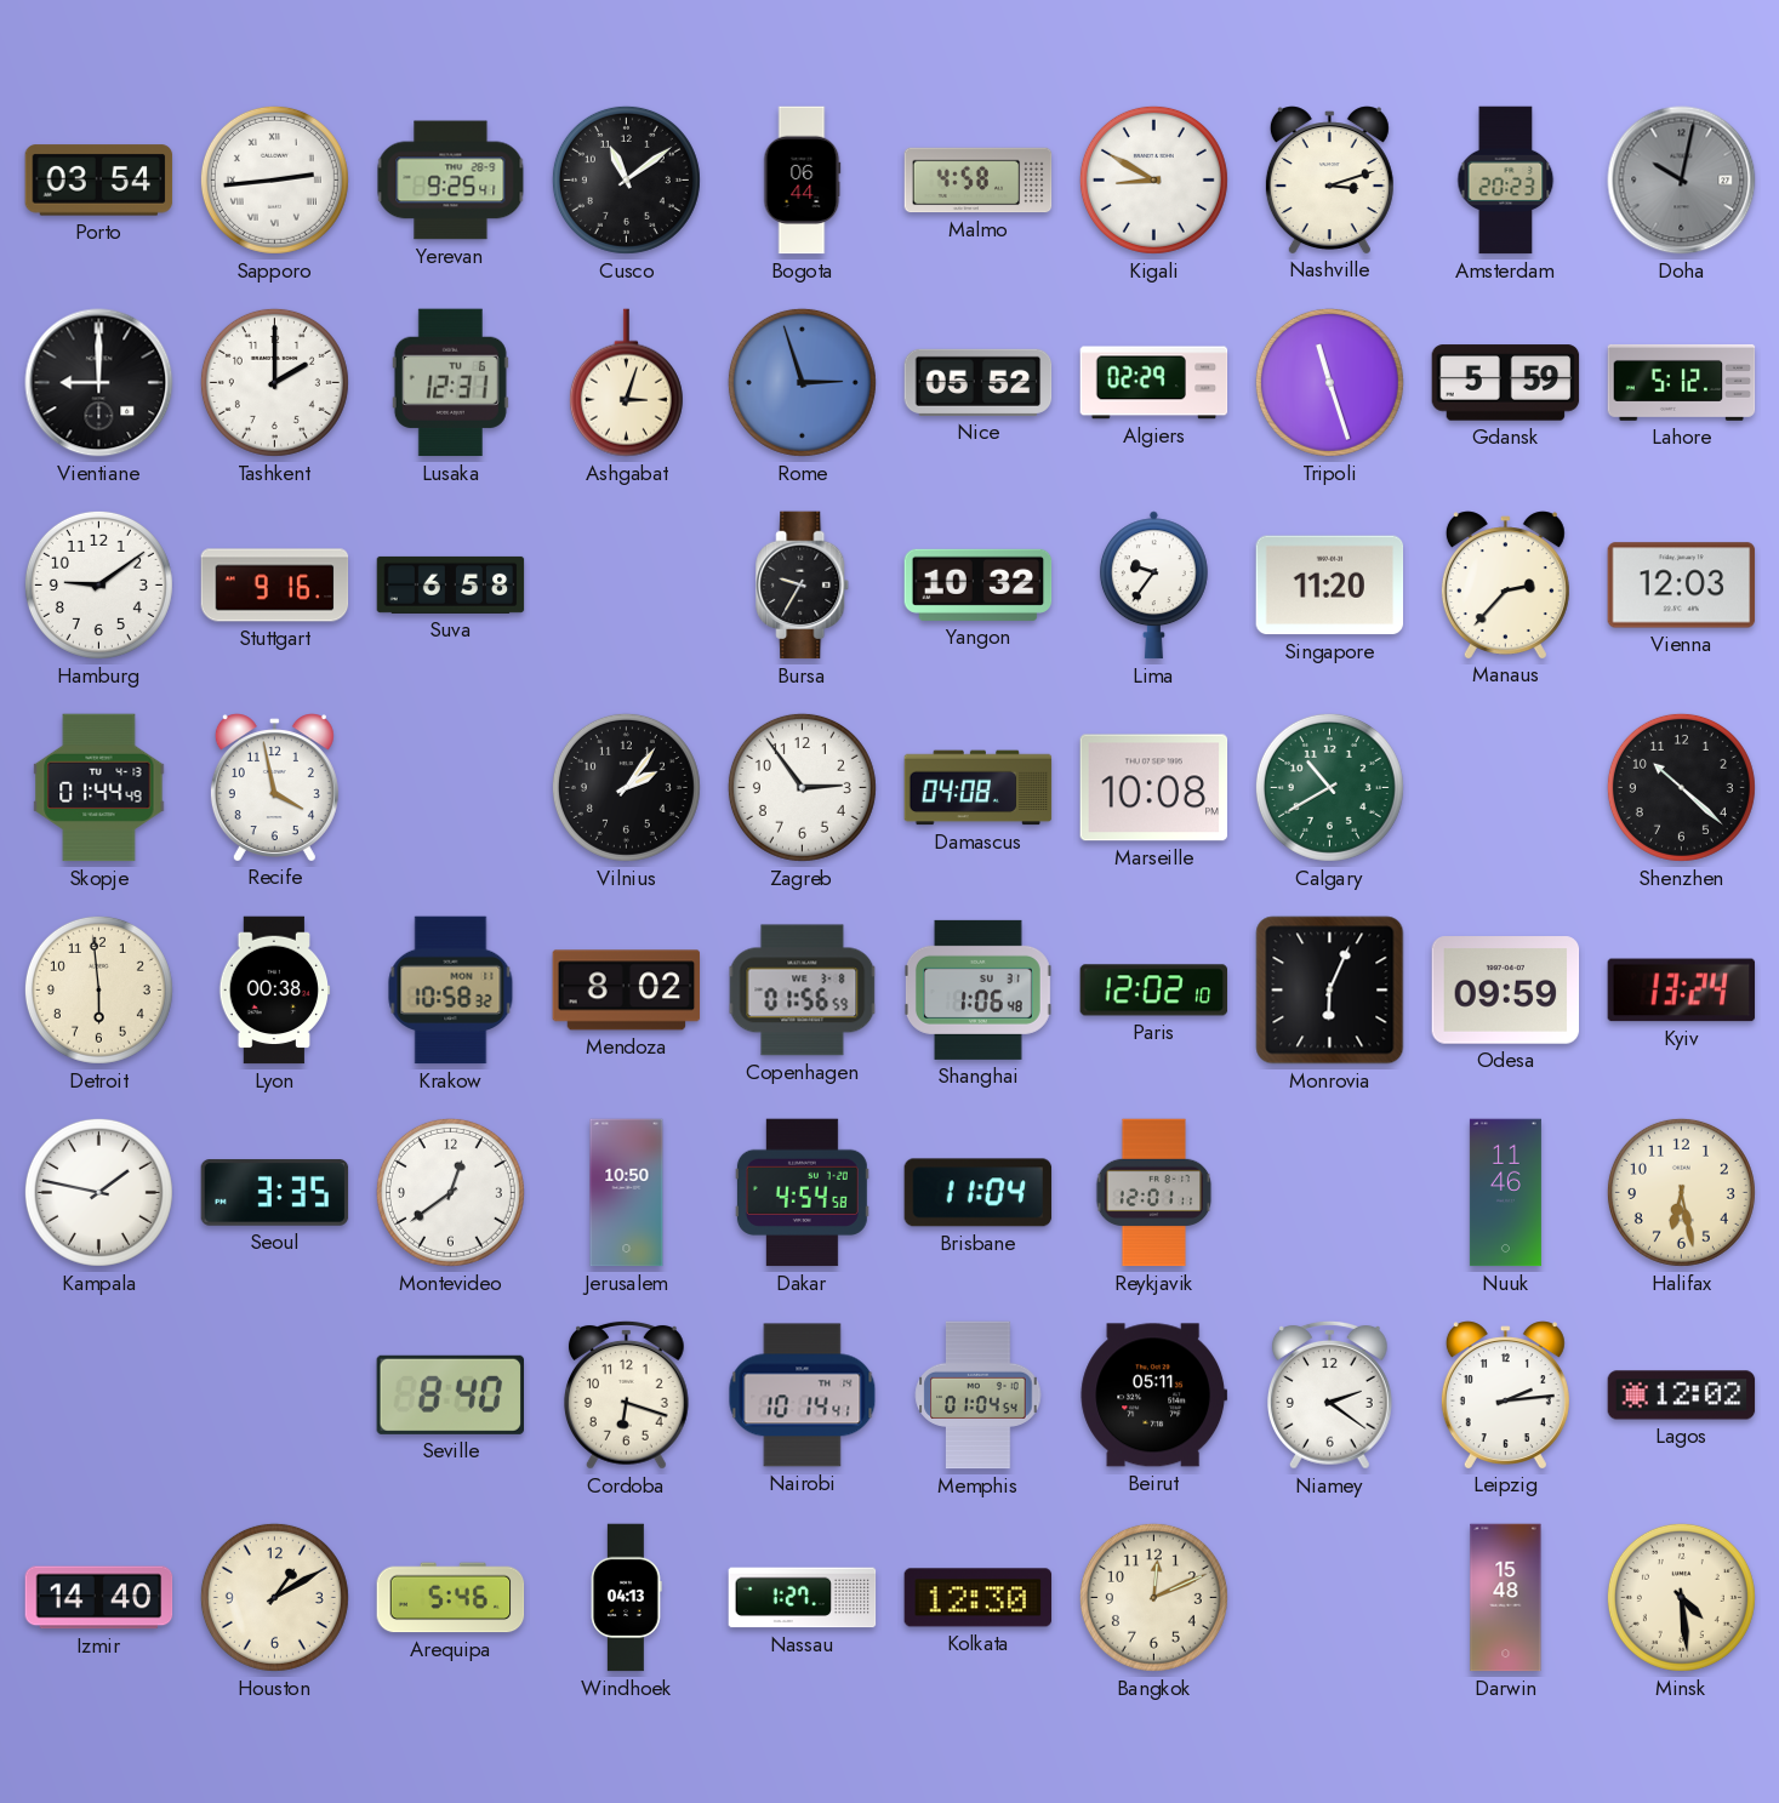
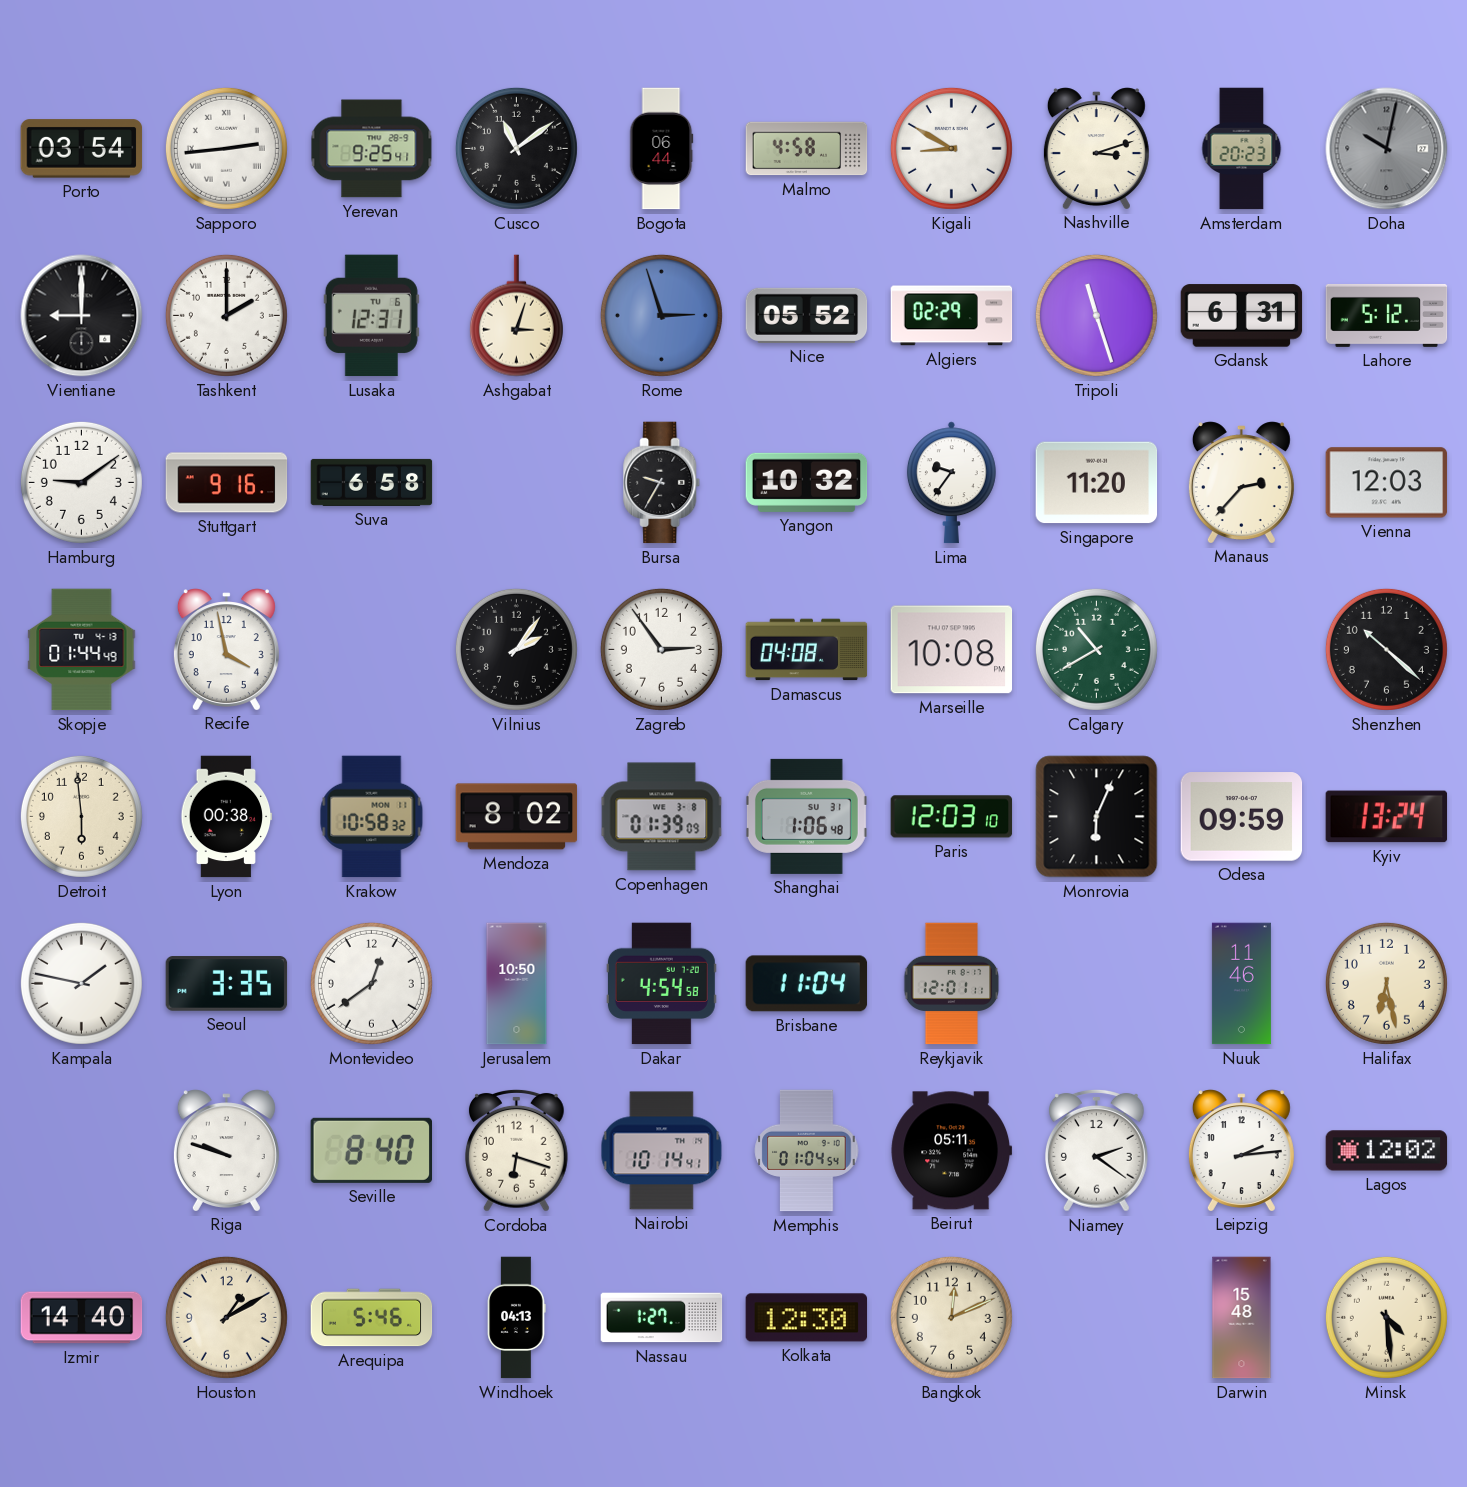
Gdansk: 5:59 -> 6:31
Copenhagen: 01:56 -> 01:39
Paris: 12:02 -> 12:03
Riga: none -> 9:48
